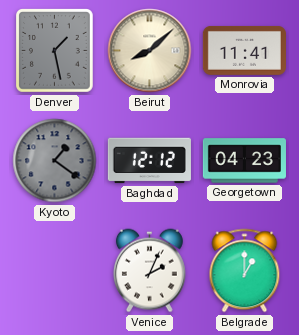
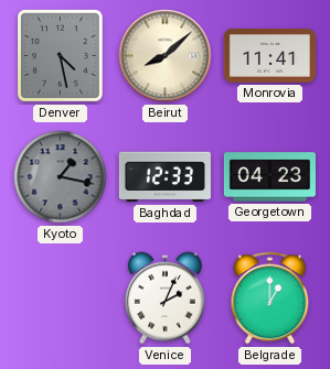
Denver: 1:28 -> 4:28
Kyoto: 1:21 -> 1:17
Baghdad: 12:12 -> 12:33
